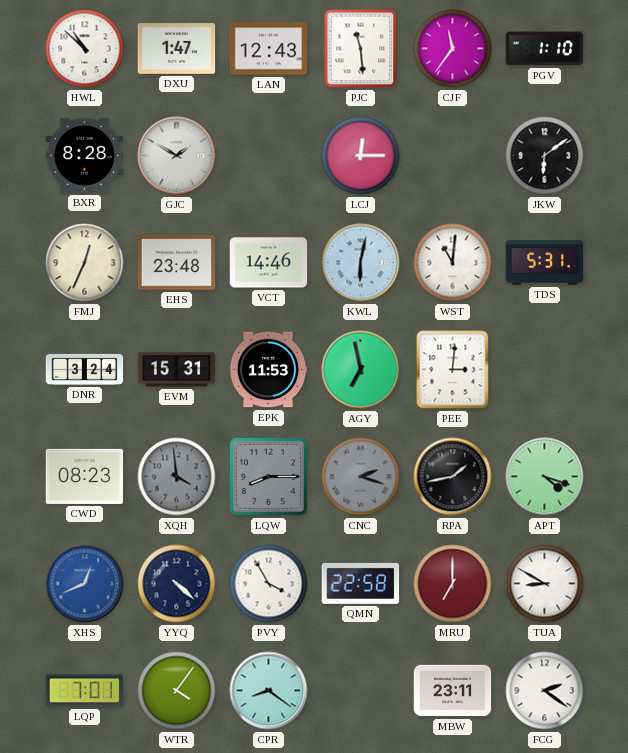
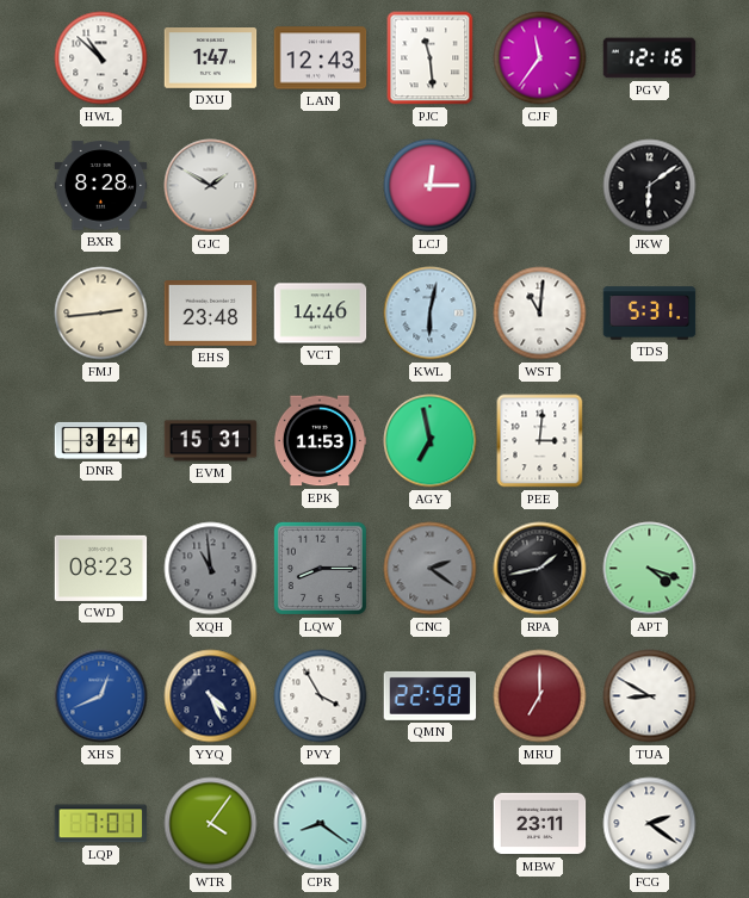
PGV: 1:10 -> 12:16
FMJ: 12:34 -> 2:44
XQH: 3:59 -> 10:59
CNC: 2:18 -> 2:21
YYQ: 4:22 -> 4:26
